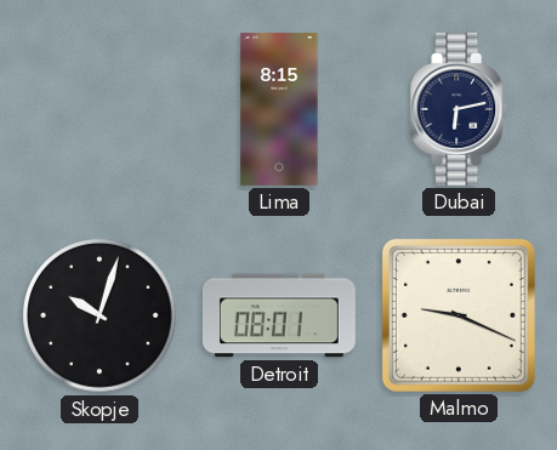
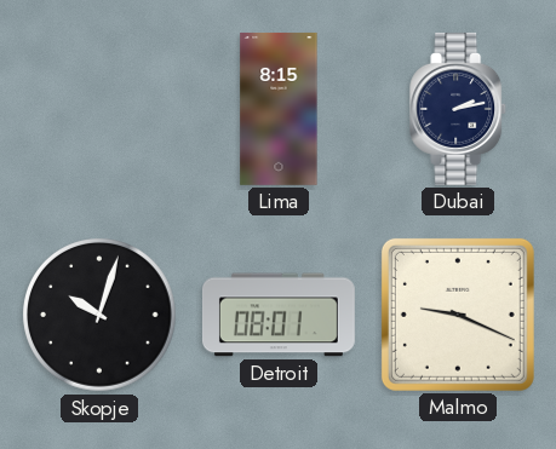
Dubai: 6:13 -> 2:13
